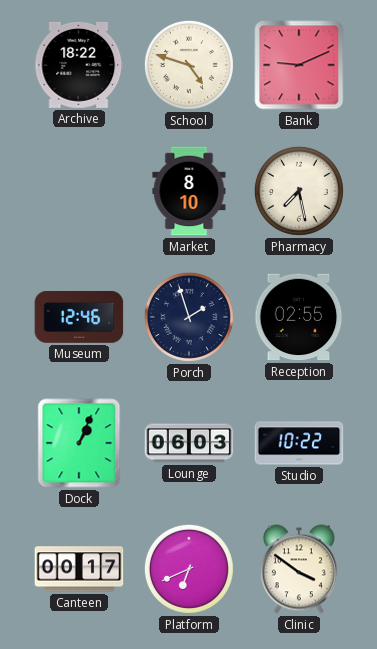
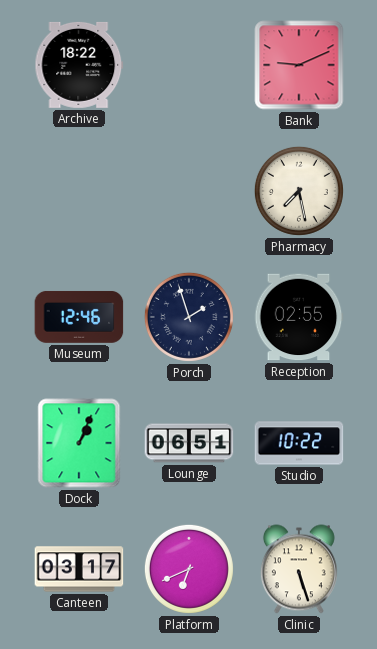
School: 4:48 -> none
Market: 8:10 -> none
Lounge: 06:03 -> 06:51
Canteen: 00:17 -> 03:17
Clinic: 3:51 -> 5:27
